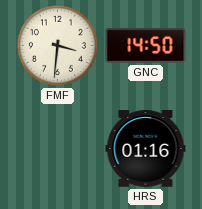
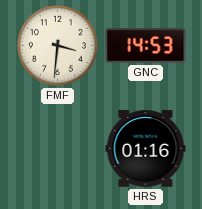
GNC: 14:50 -> 14:53
